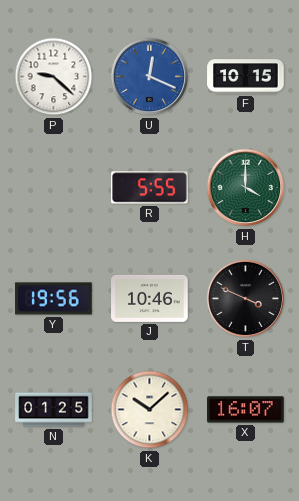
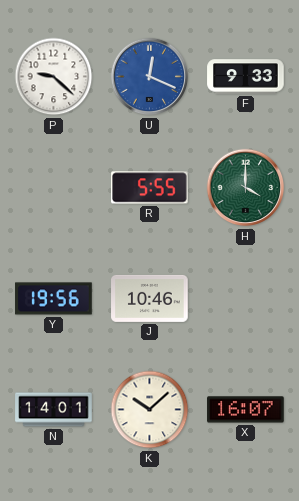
F: 10:15 -> 9:33
T: 3:49 -> none
N: 01:25 -> 14:01
